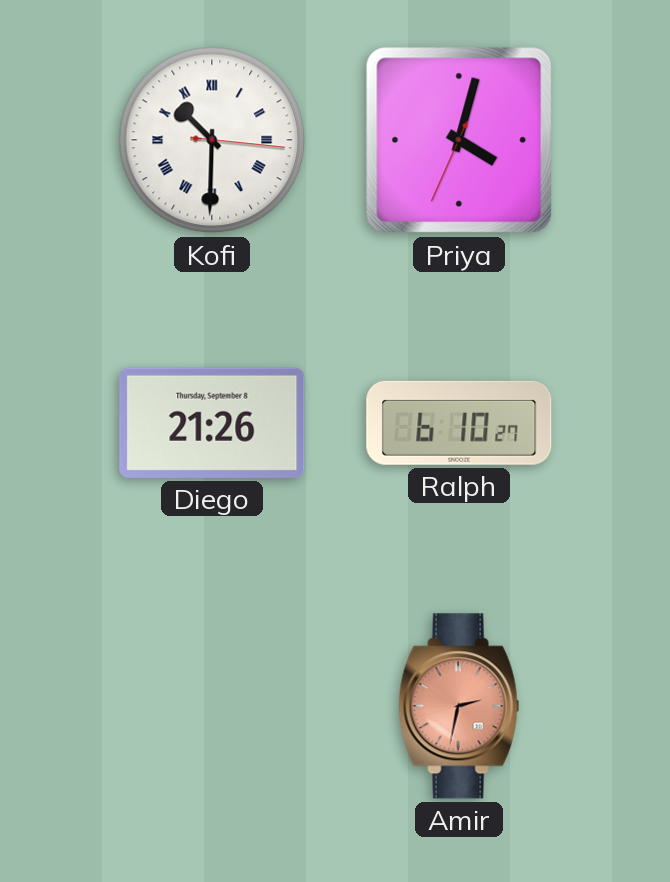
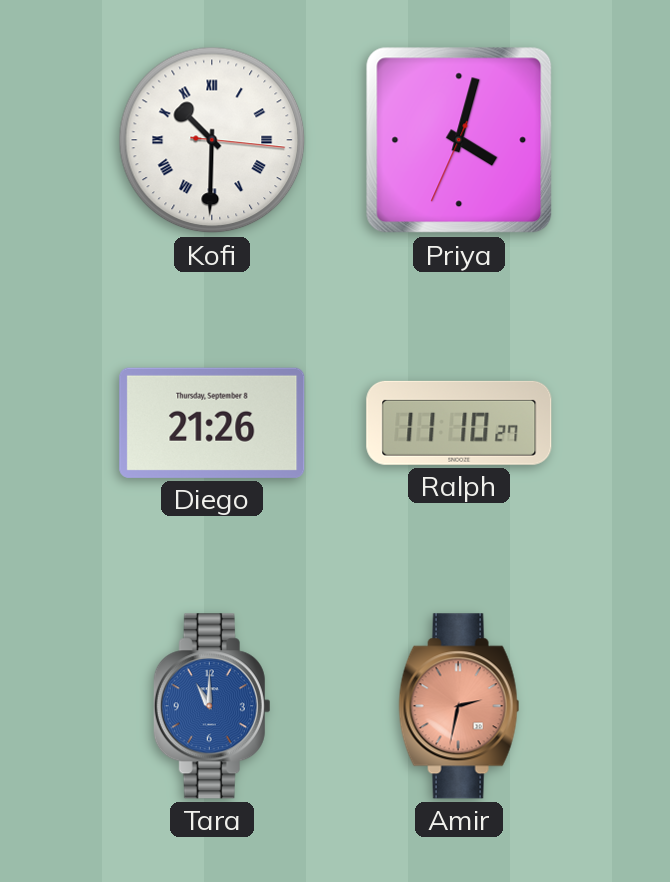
Ralph: 6:10 -> 11:10
Tara: none -> 11:00
